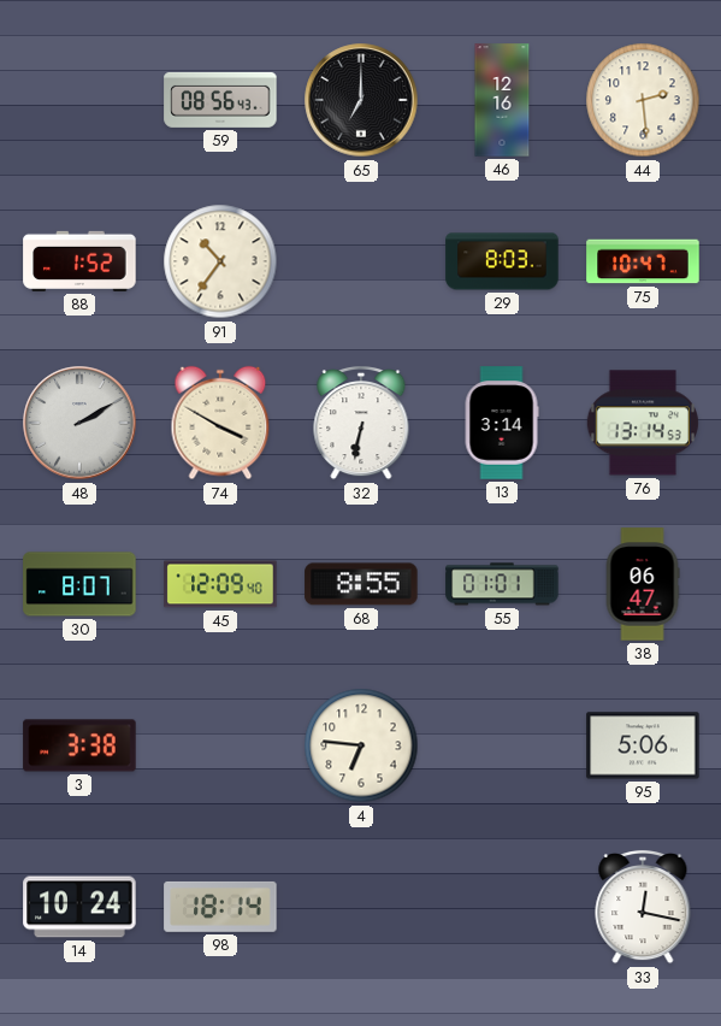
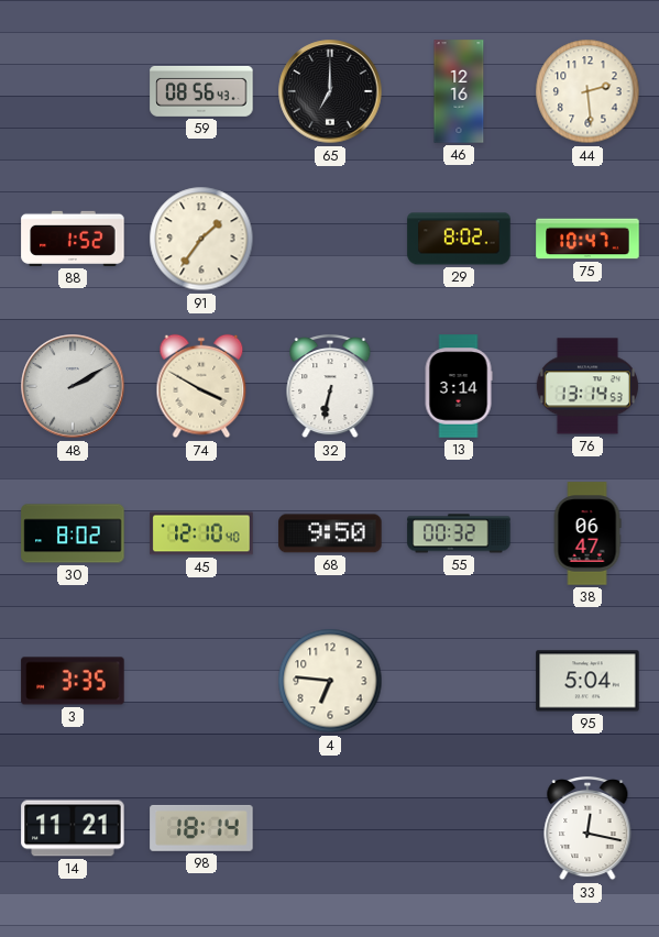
91: 10:36 -> 1:36
29: 8:03 -> 8:02
30: 8:07 -> 8:02
45: 12:09 -> 12:10
68: 8:55 -> 9:50
55: 01:01 -> 00:32
3: 3:38 -> 3:35
95: 5:06 -> 5:04
14: 10:24 -> 11:21
